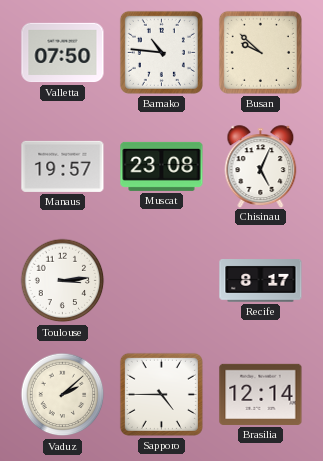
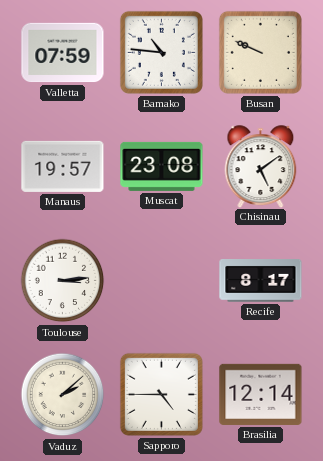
Valletta: 07:50 -> 07:59
Busan: 9:52 -> 9:49
Chisinau: 5:04 -> 5:09
